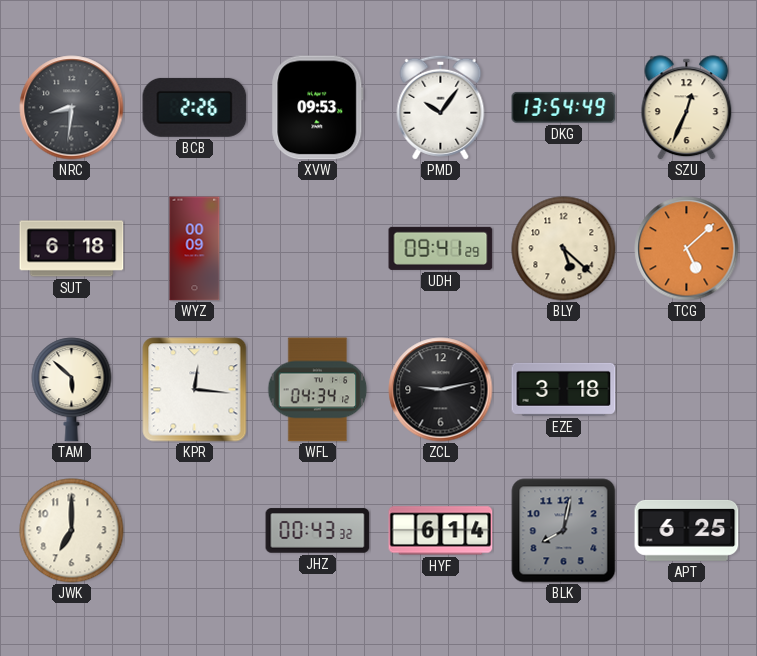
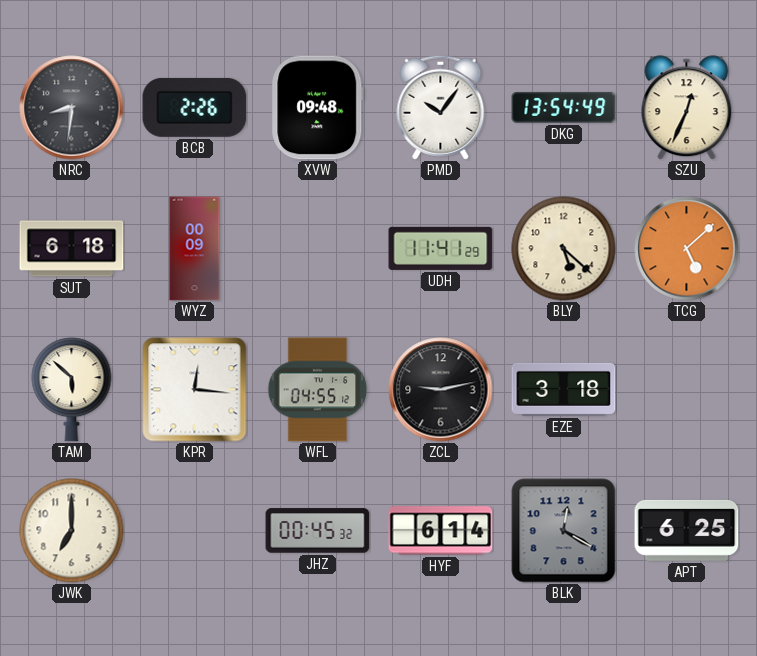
XVW: 09:53 -> 09:48
UDH: 09:41 -> 11:41
WFL: 04:34 -> 04:55
JHZ: 00:43 -> 00:45
BLK: 8:02 -> 12:20
